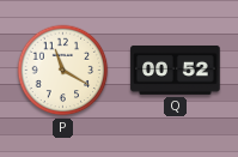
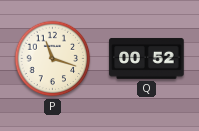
P: 11:20 -> 11:18
